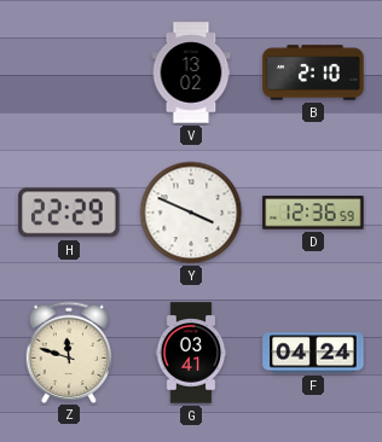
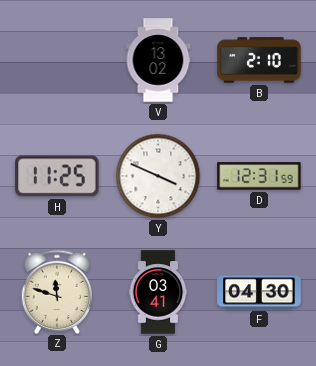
H: 22:29 -> 11:25
D: 12:36 -> 12:31
F: 04:24 -> 04:30
